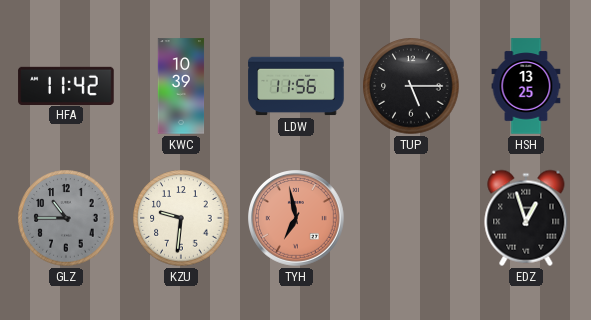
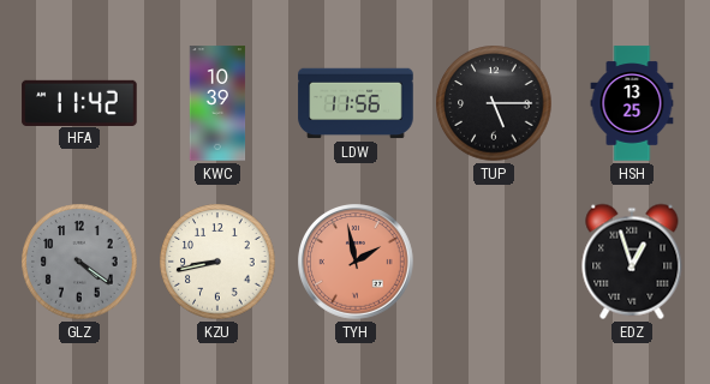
GLZ: 10:45 -> 4:21
KZU: 9:31 -> 8:43
TYH: 6:58 -> 1:58
